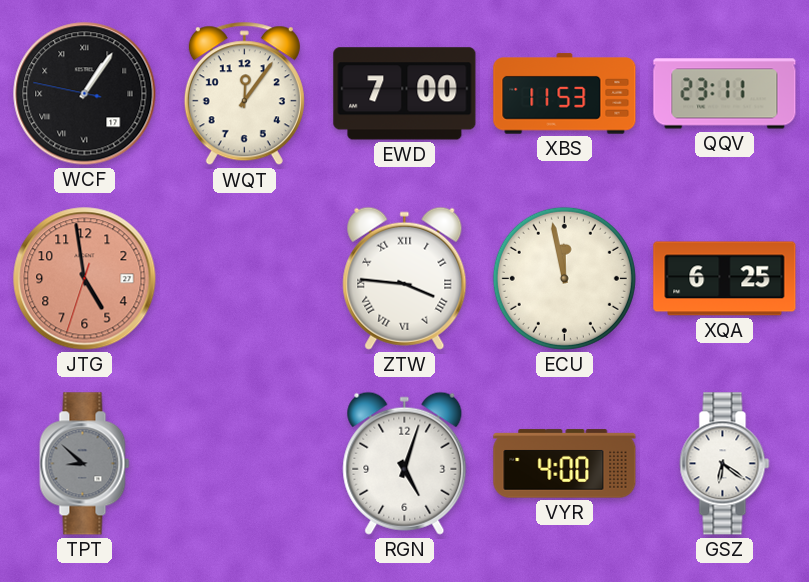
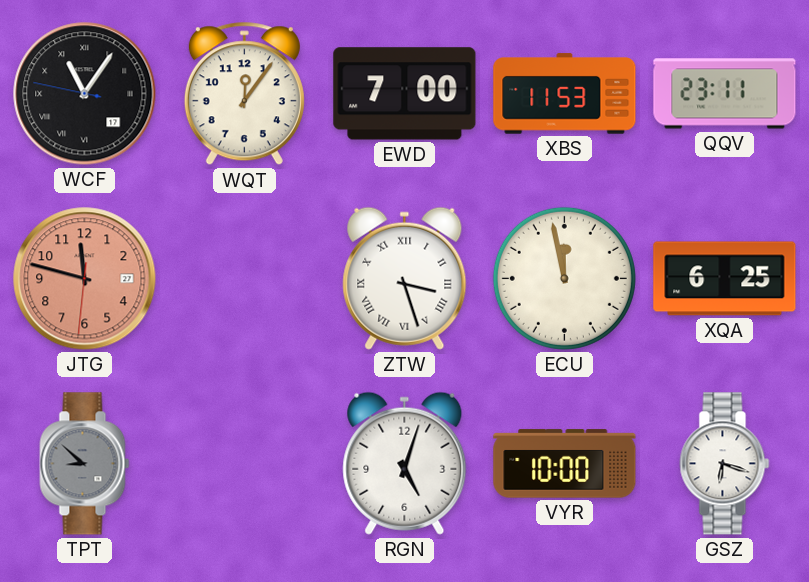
WCF: 1:05 -> 11:05
JTG: 4:58 -> 11:47
ZTW: 3:46 -> 3:27
VYR: 4:00 -> 10:00
GSZ: 6:21 -> 6:18
